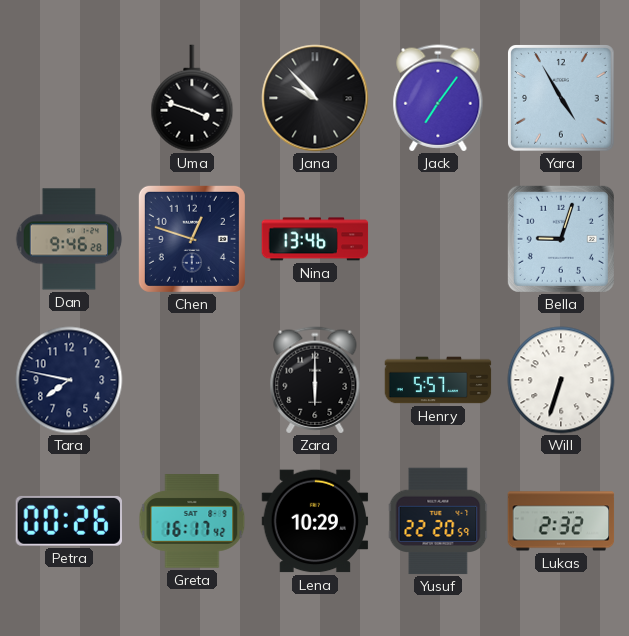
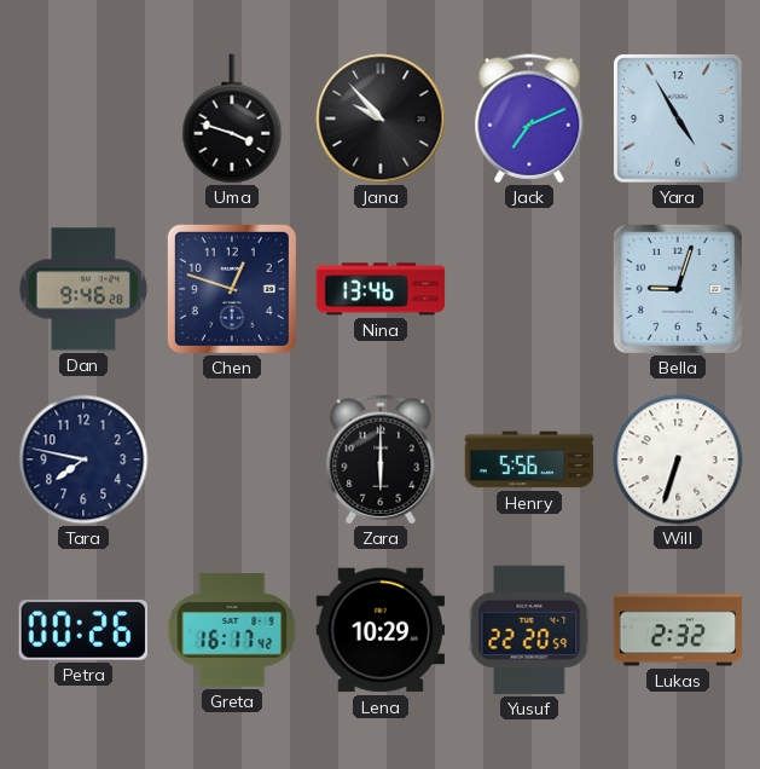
Jack: 7:06 -> 7:11
Henry: 5:57 -> 5:56
